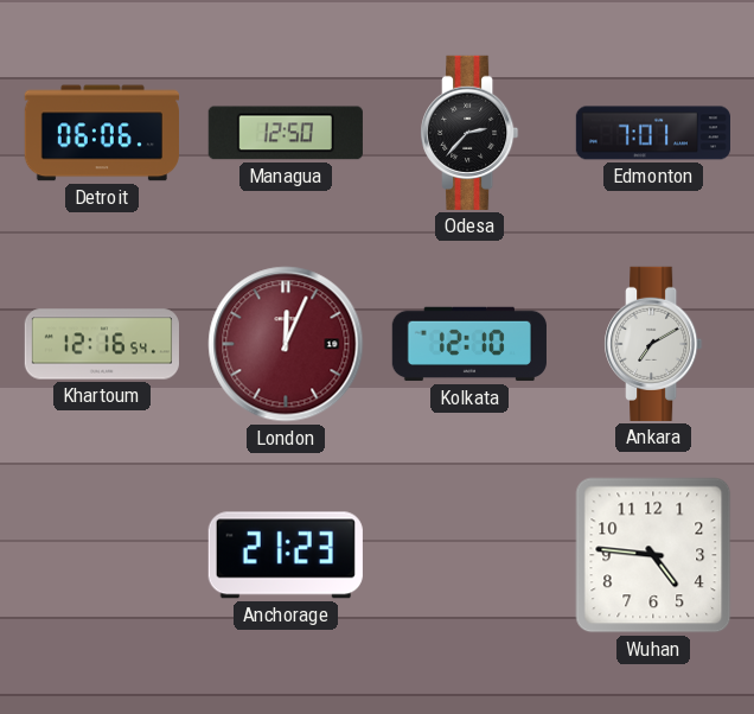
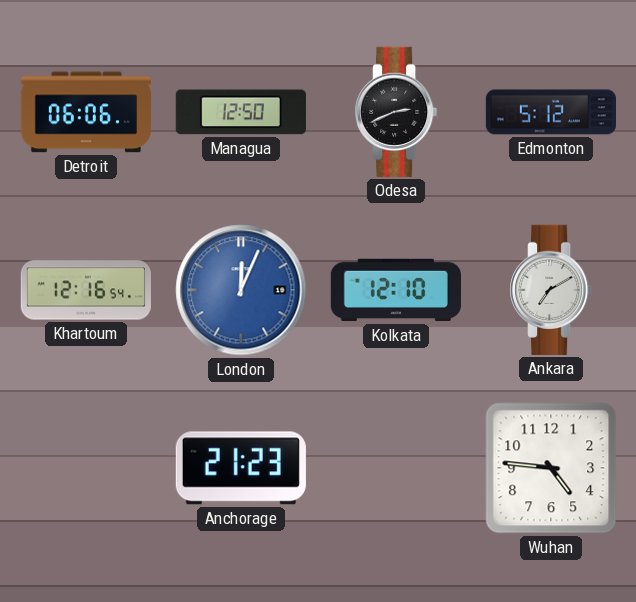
Odesa: 2:37 -> 2:41
Edmonton: 7:01 -> 5:12
London dial: burgundy -> blue
